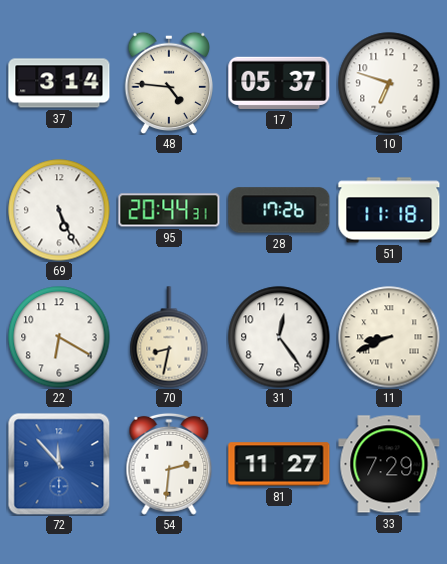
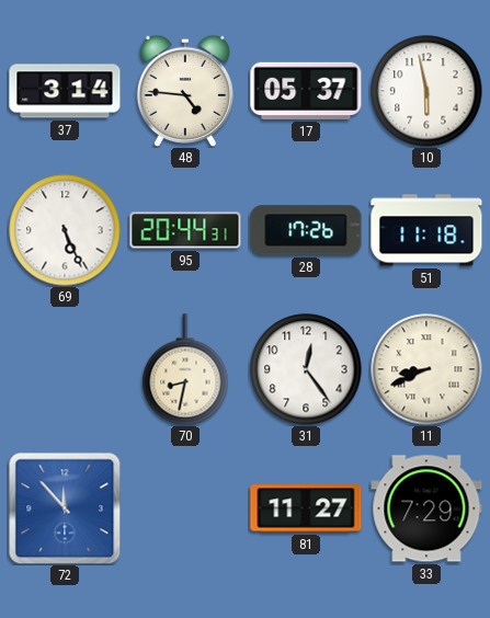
10: 6:48 -> 5:58
22: 6:20 -> none
54: 2:31 -> none
